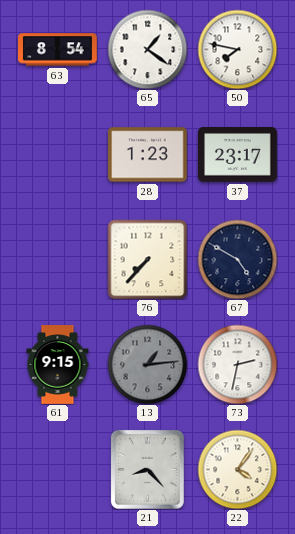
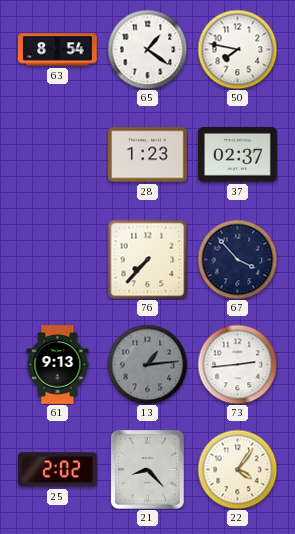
37: 23:17 -> 02:37
67: 4:50 -> 3:53
61: 9:15 -> 9:13
73: 2:32 -> 2:44
25: none -> 2:02
